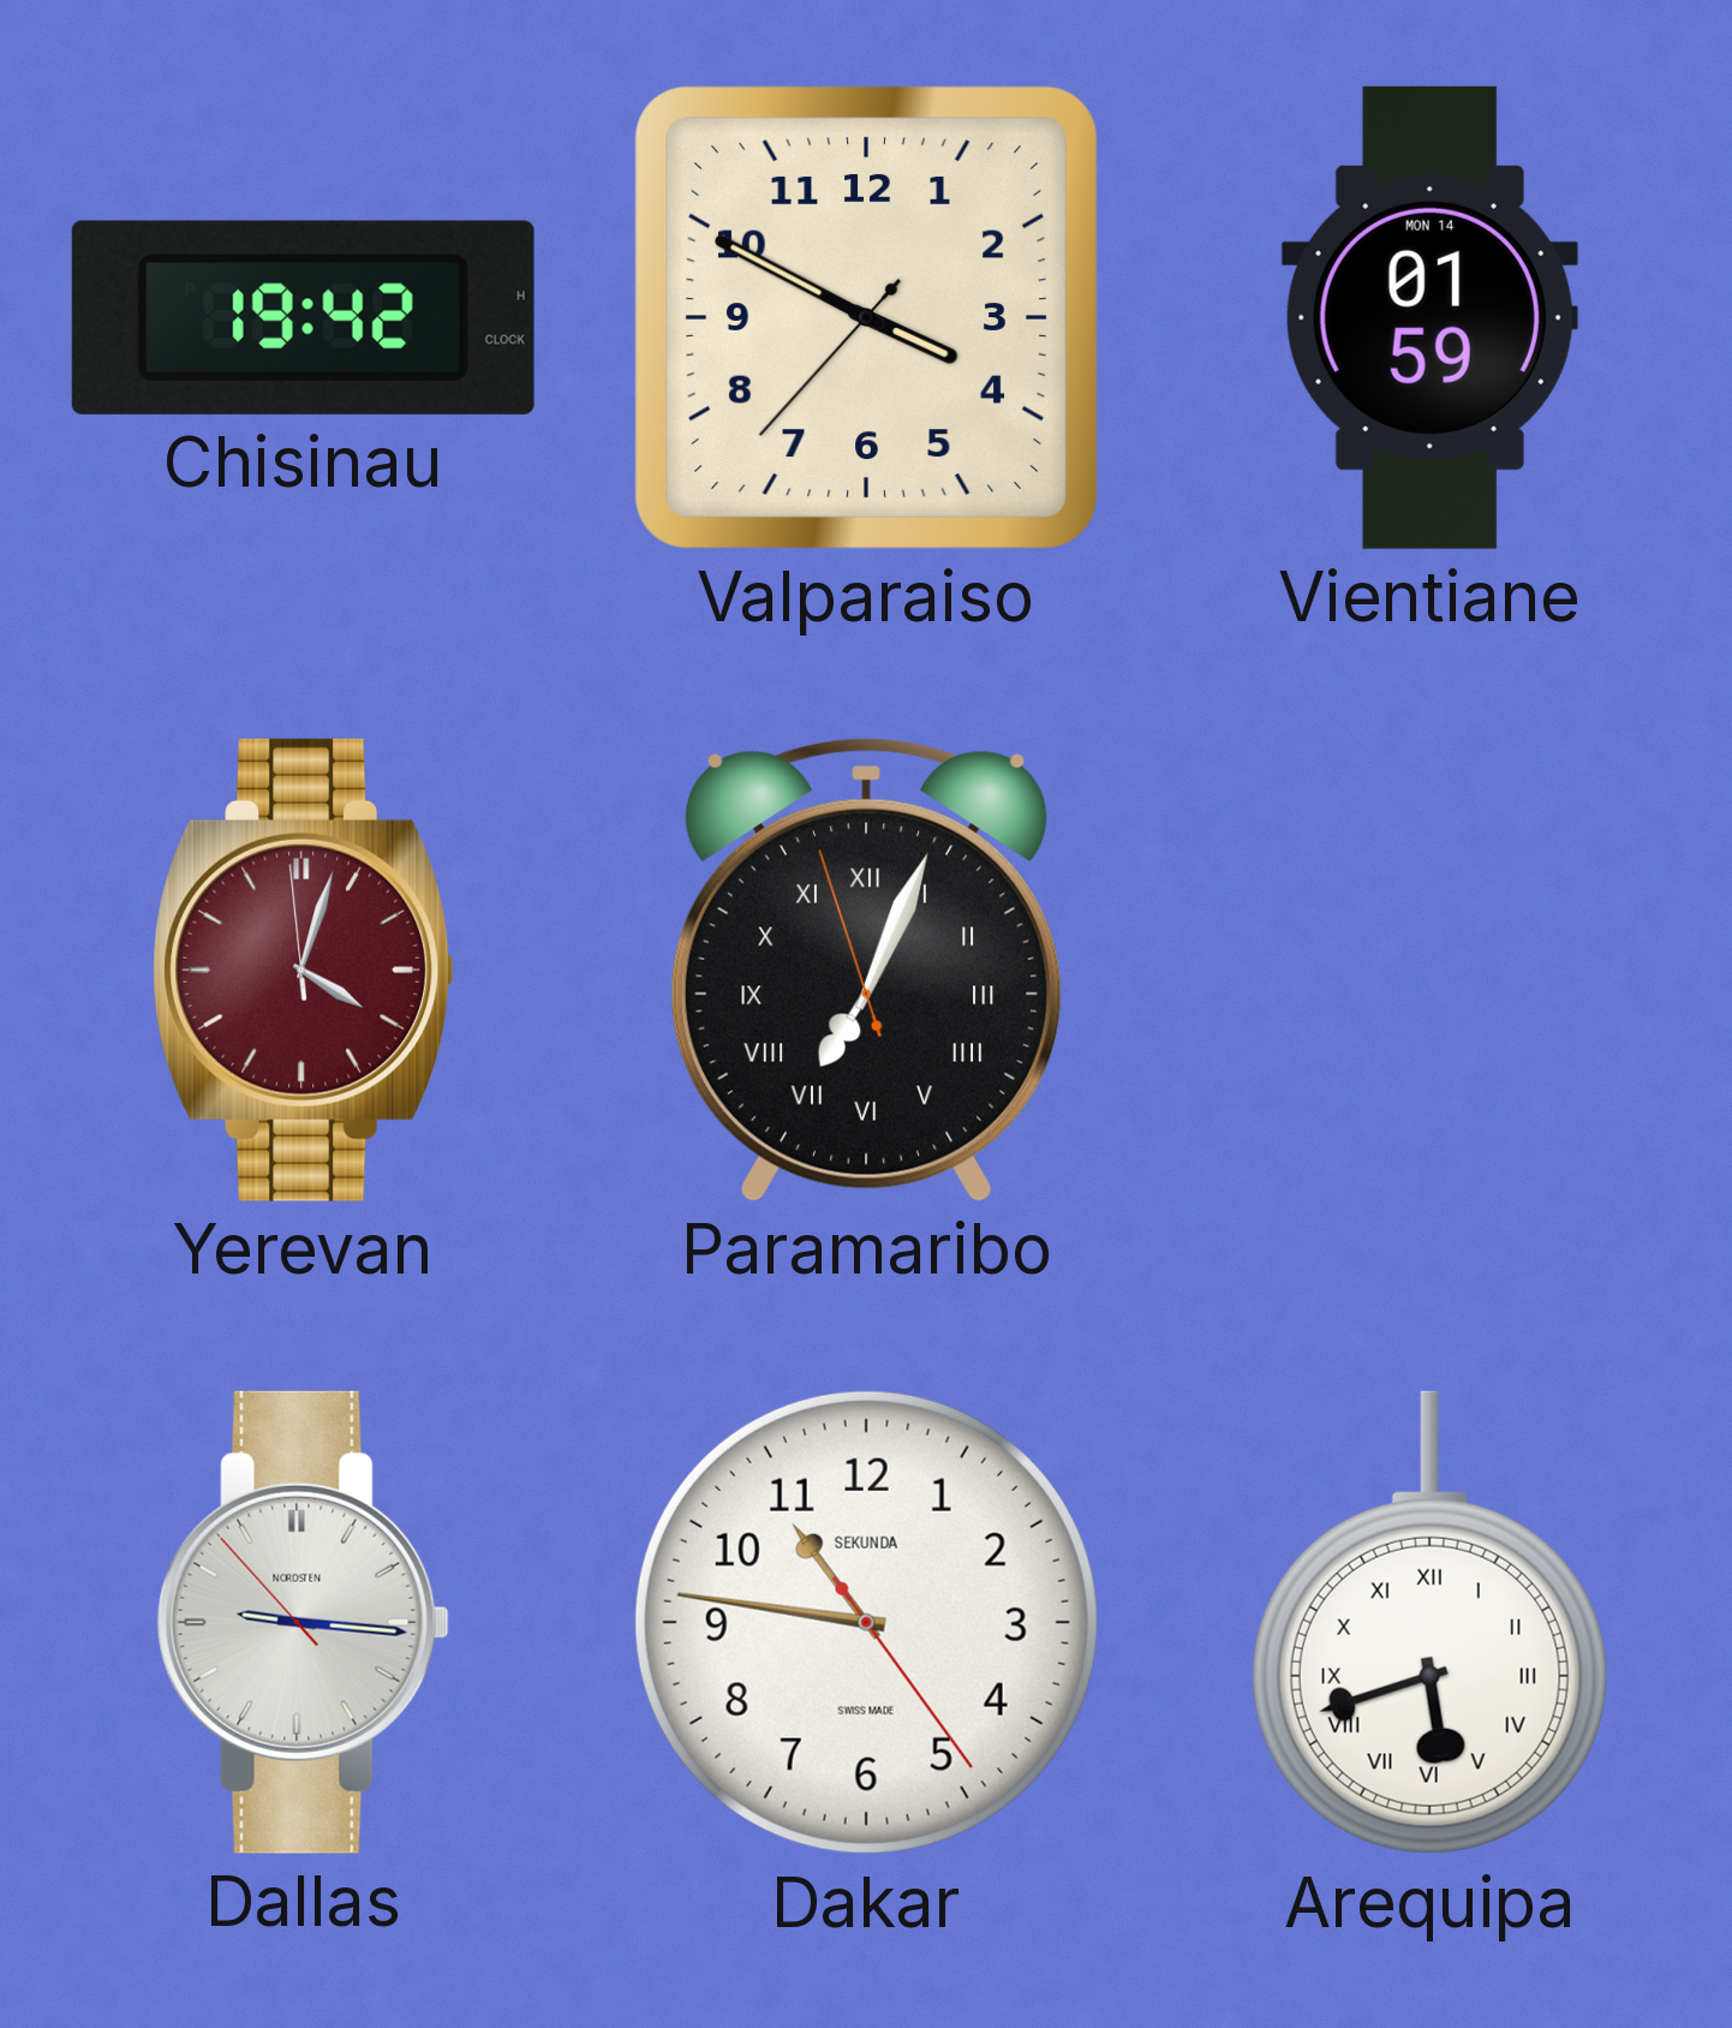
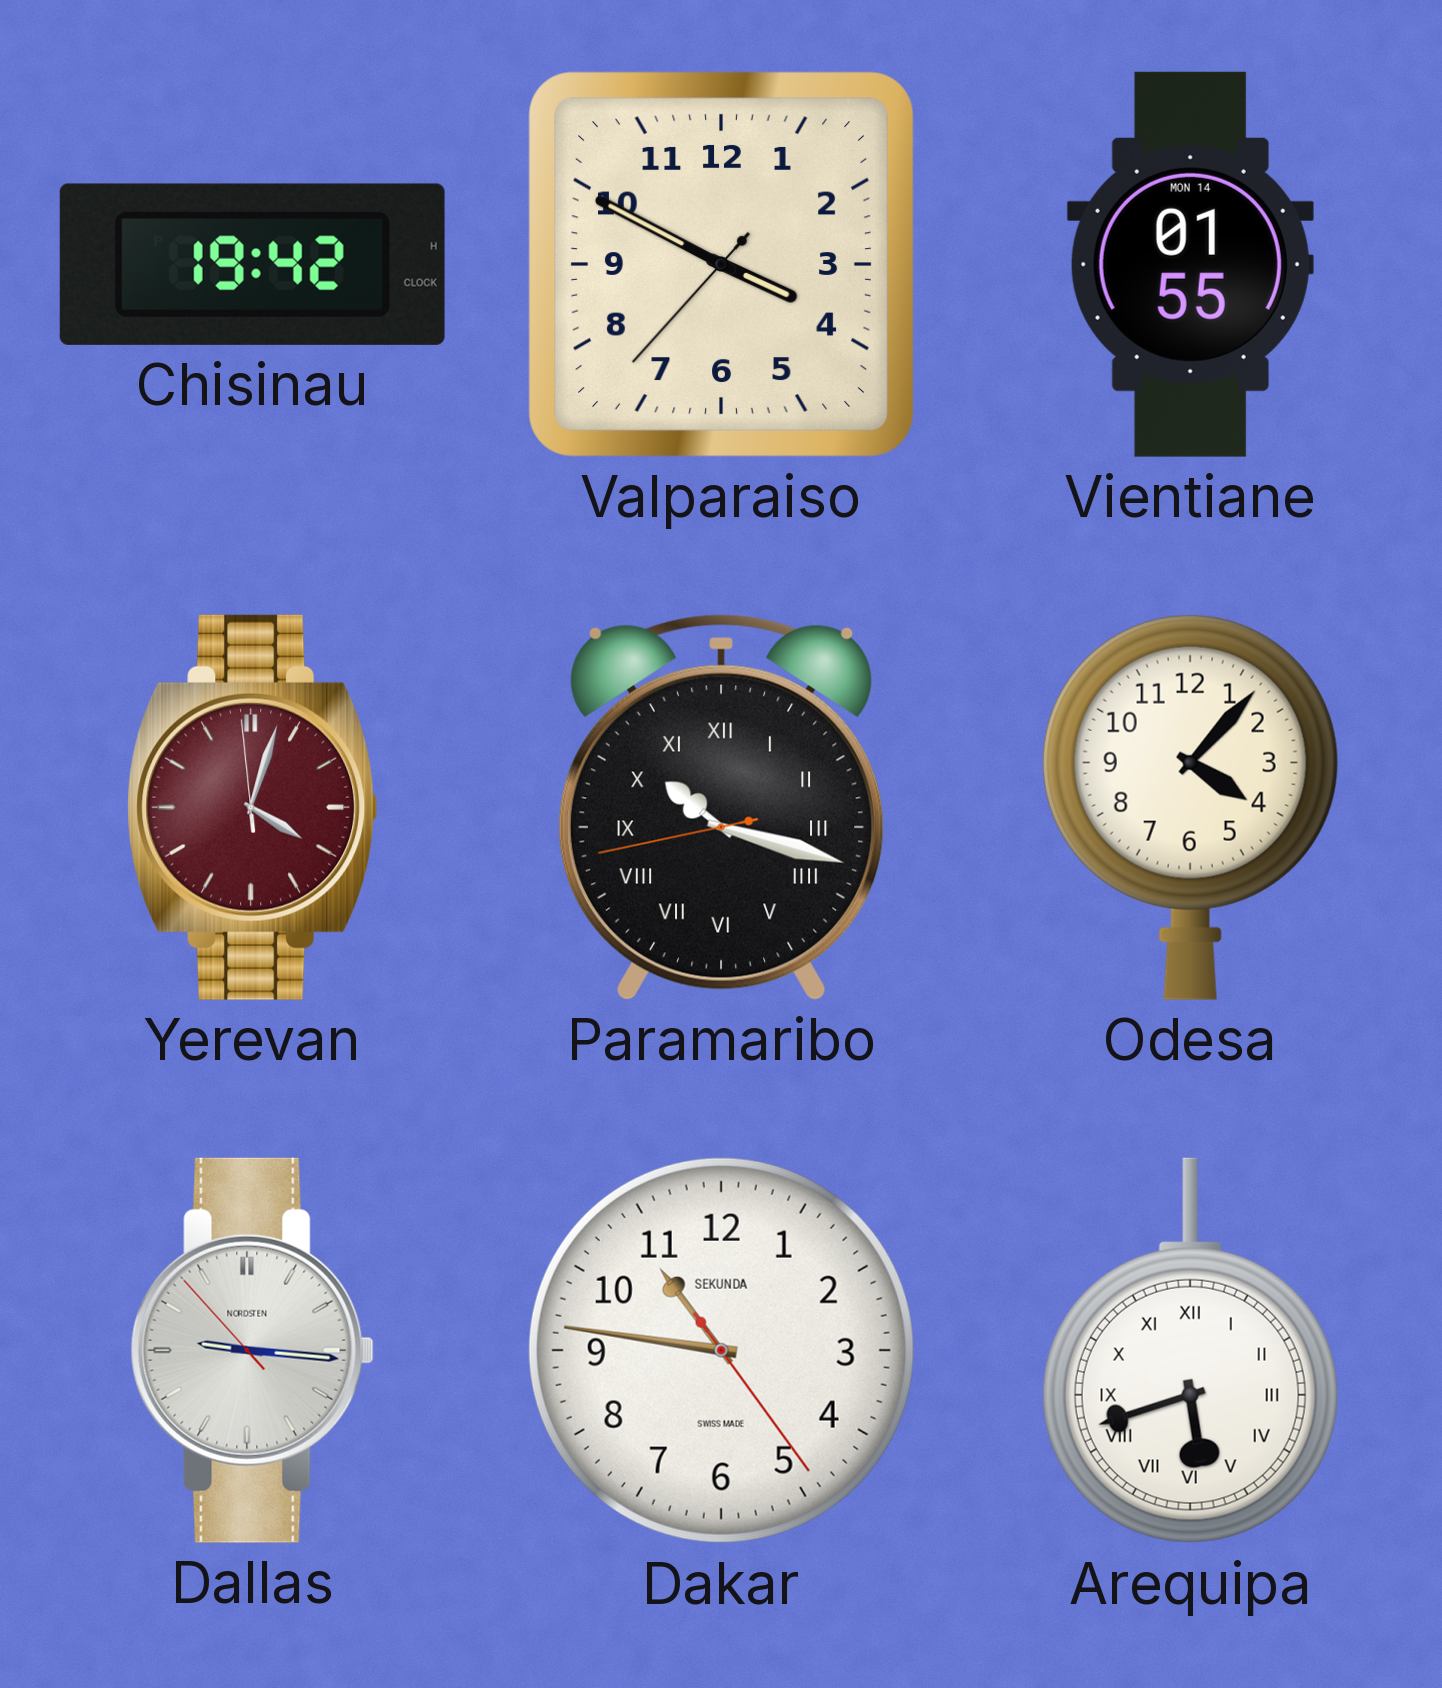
Vientiane: 01:59 -> 01:55
Paramaribo: 7:03 -> 10:17
Odesa: none -> 4:07
